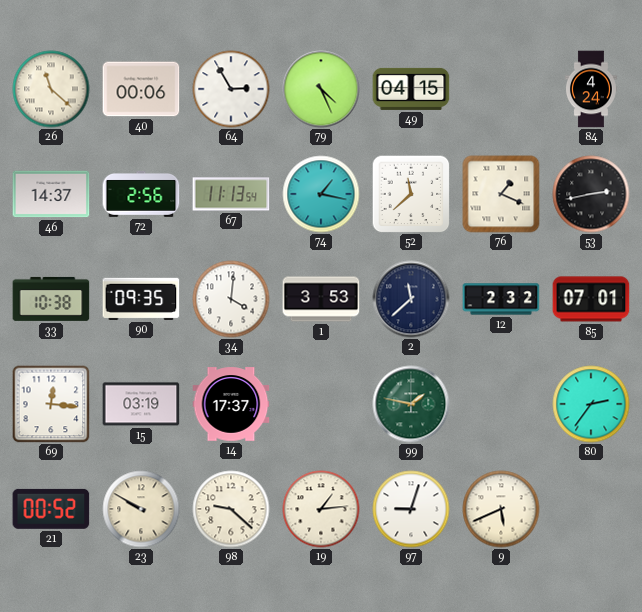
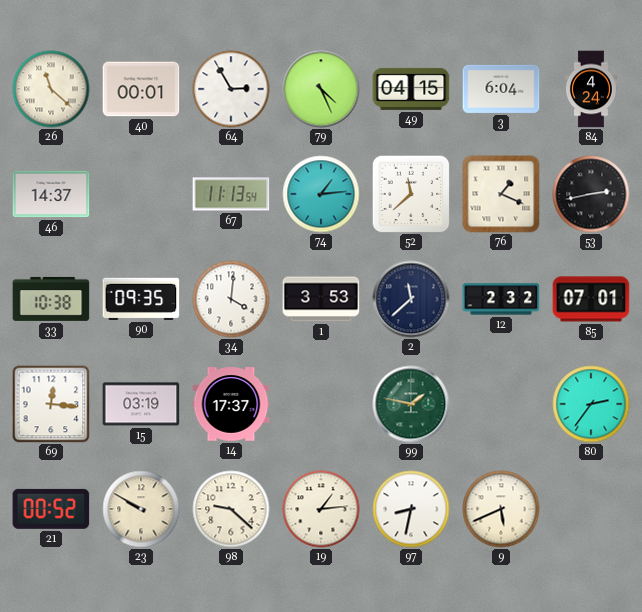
40: 00:06 -> 00:01
3: none -> 6:04
72: 2:56 -> none
74: 1:17 -> 1:14
97: 9:03 -> 8:32
